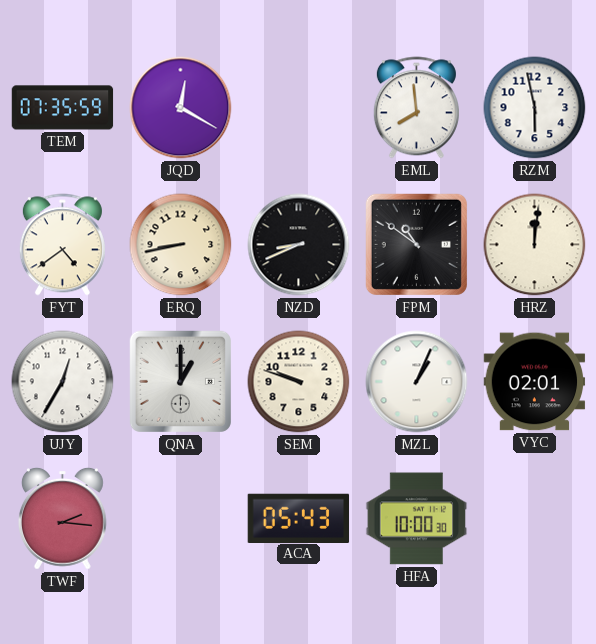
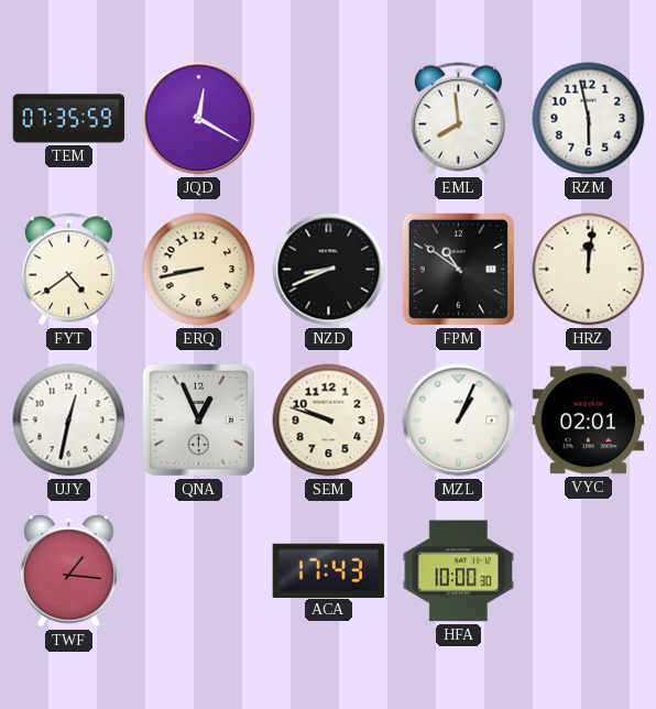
UJY: 12:35 -> 12:32
QNA: 1:00 -> 12:56
TWF: 2:16 -> 1:16
ACA: 05:43 -> 17:43
